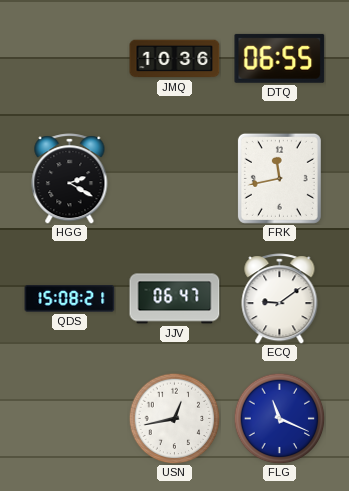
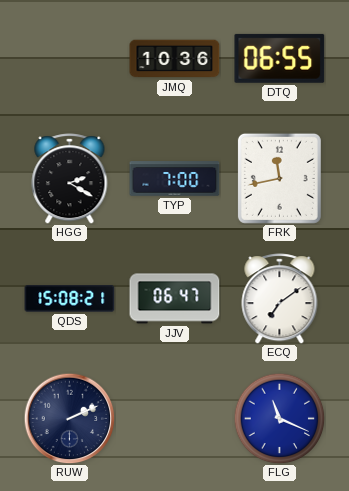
TYP: none -> 7:00
ECQ: 9:09 -> 7:09
RUW: none -> 2:11
USN: 12:43 -> none
